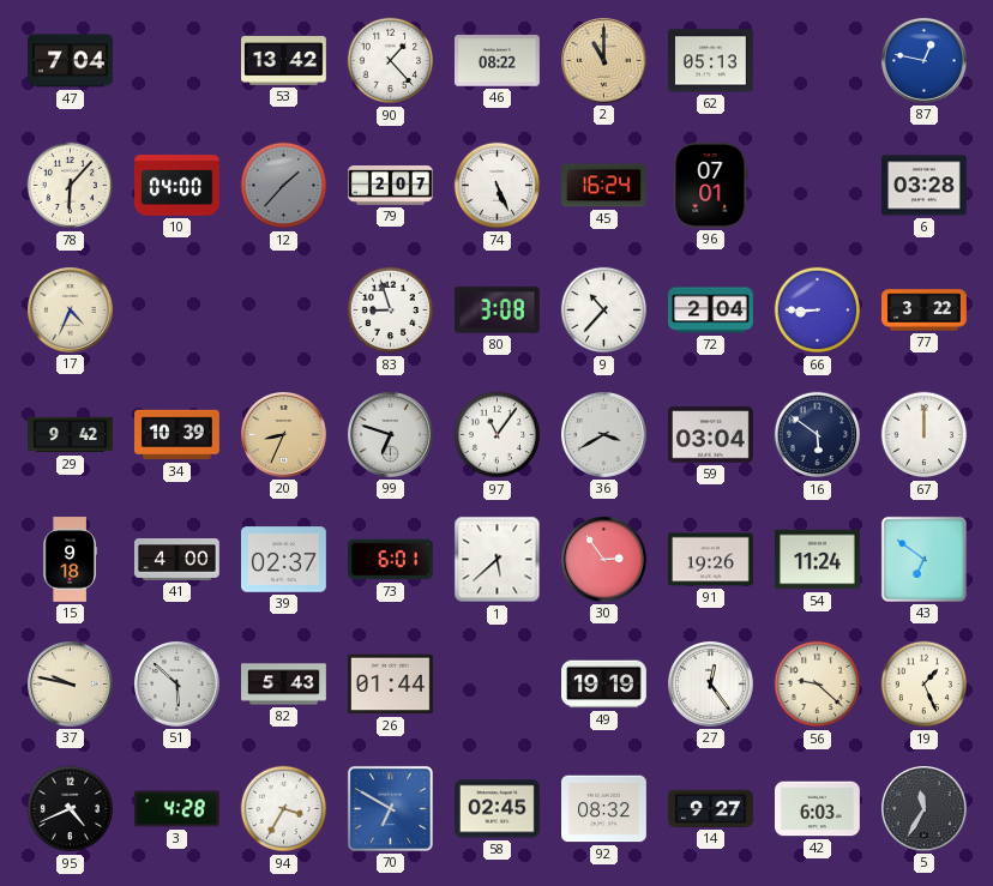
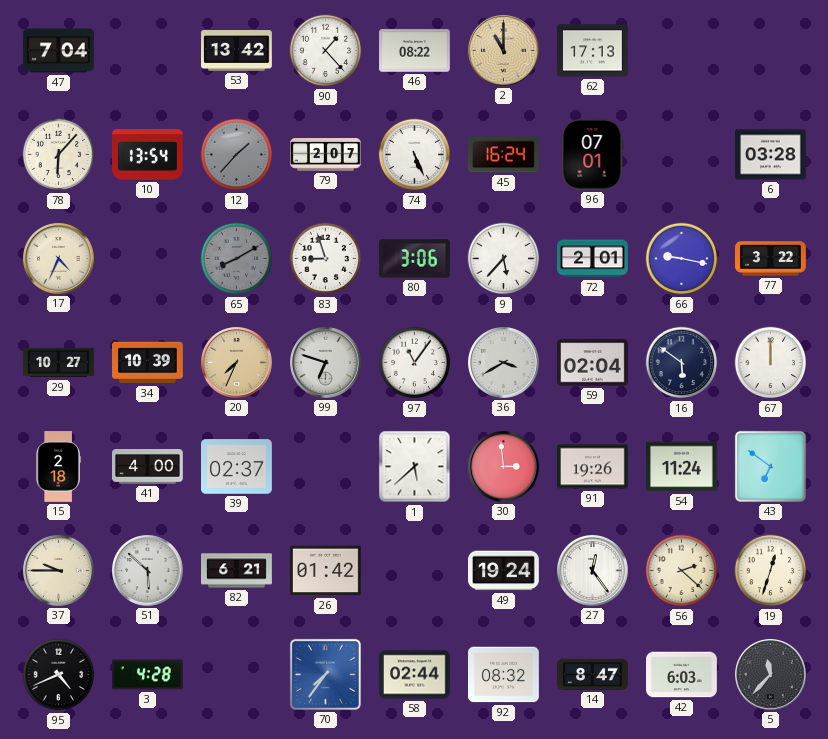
62: 05:13 -> 17:13
87: 12:47 -> none
10: 04:00 -> 13:54
65: none -> 8:10
80: 3:08 -> 3:06
9: 10:37 -> 5:37
72: 2:04 -> 2:01
66: 8:45 -> 9:17
29: 9:42 -> 10:27
20: 8:34 -> 7:34
59: 03:04 -> 02:04
15: 9:18 -> 2:18
73: 6:01 -> none
30: 2:54 -> 2:59
37: 9:47 -> 9:45
82: 5:43 -> 6:21
26: 01:44 -> 01:42
49: 19:19 -> 19:24
56: 9:22 -> 2:22
19: 1:26 -> 12:33
94: 3:35 -> none
70: 6:50 -> 7:36
58: 02:45 -> 02:44
14: 9:27 -> 8:47
5: 11:35 -> 11:37
